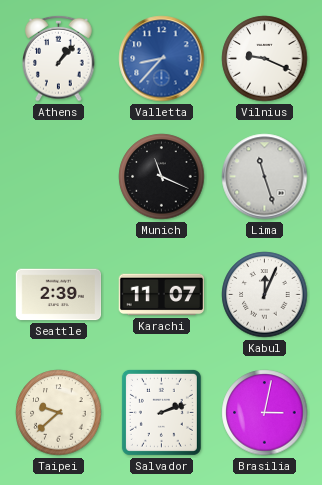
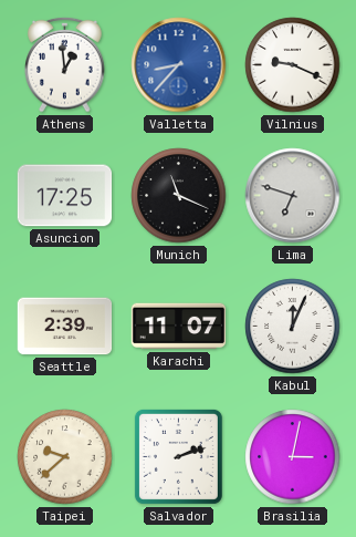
Athens: 1:07 -> 12:59
Asuncion: none -> 17:25
Lima: 11:27 -> 6:48
